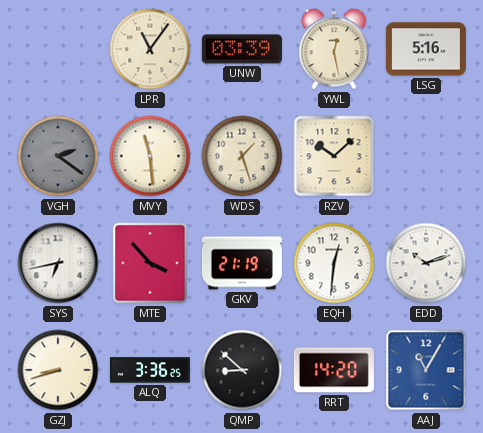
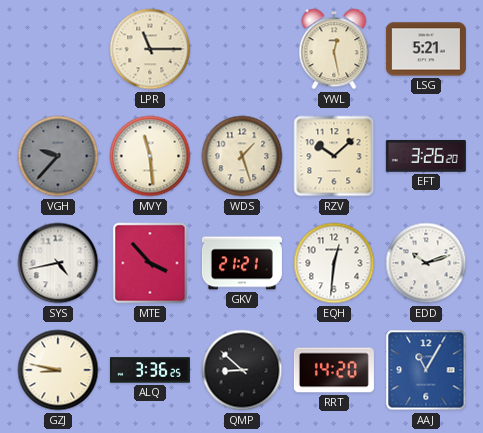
LPR: 11:06 -> 11:15
UNW: 03:39 -> none
LSG: 5:16 -> 5:21
VGH: 2:21 -> 9:37
EFT: none -> 3:26
SYS: 6:43 -> 4:43
GKV: 21:19 -> 21:21
GZJ: 8:42 -> 8:47
